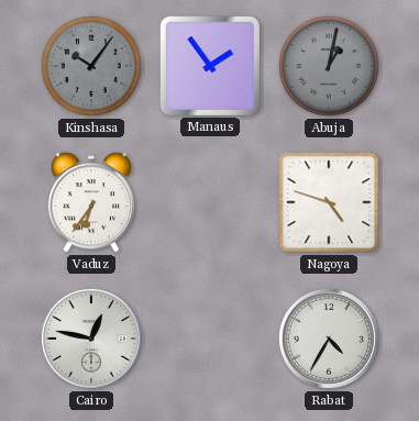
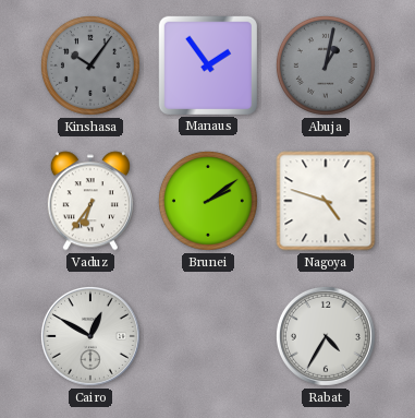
Brunei: none -> 2:09
Cairo: 12:47 -> 12:50
